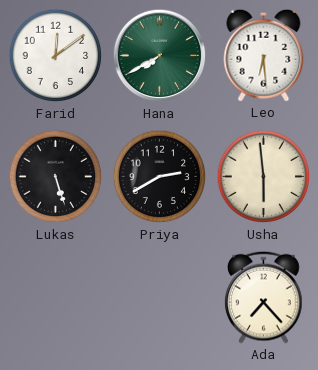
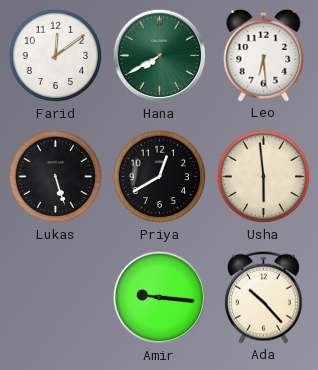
Priya: 2:40 -> 12:40
Amir: none -> 9:16
Ada: 7:23 -> 10:23
